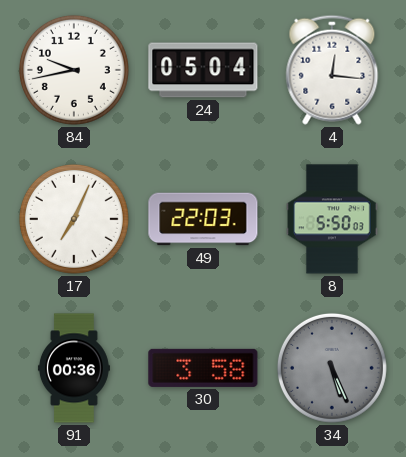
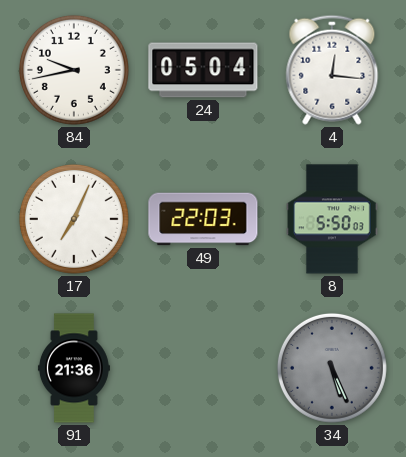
91: 00:36 -> 21:36
30: 3:58 -> none
